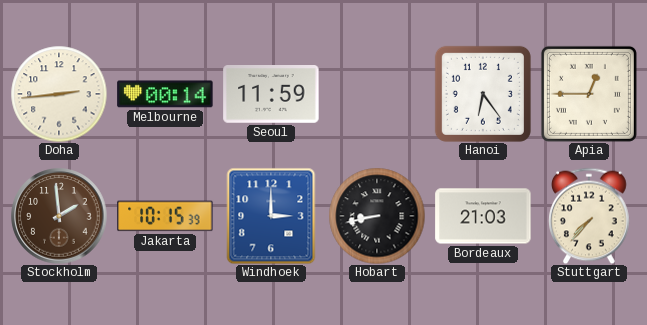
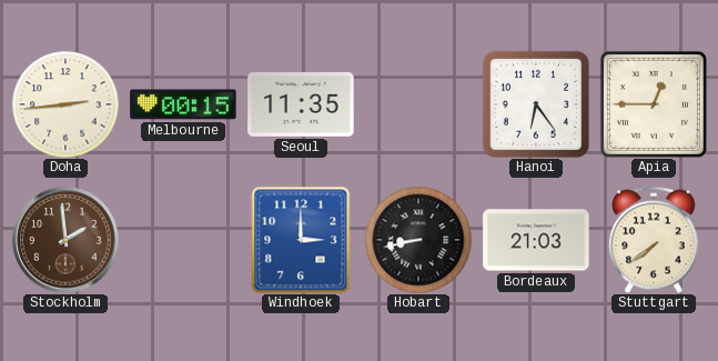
Melbourne: 00:14 -> 00:15
Seoul: 11:59 -> 11:35
Jakarta: 10:15 -> none
Stuttgart: 7:37 -> 7:39
